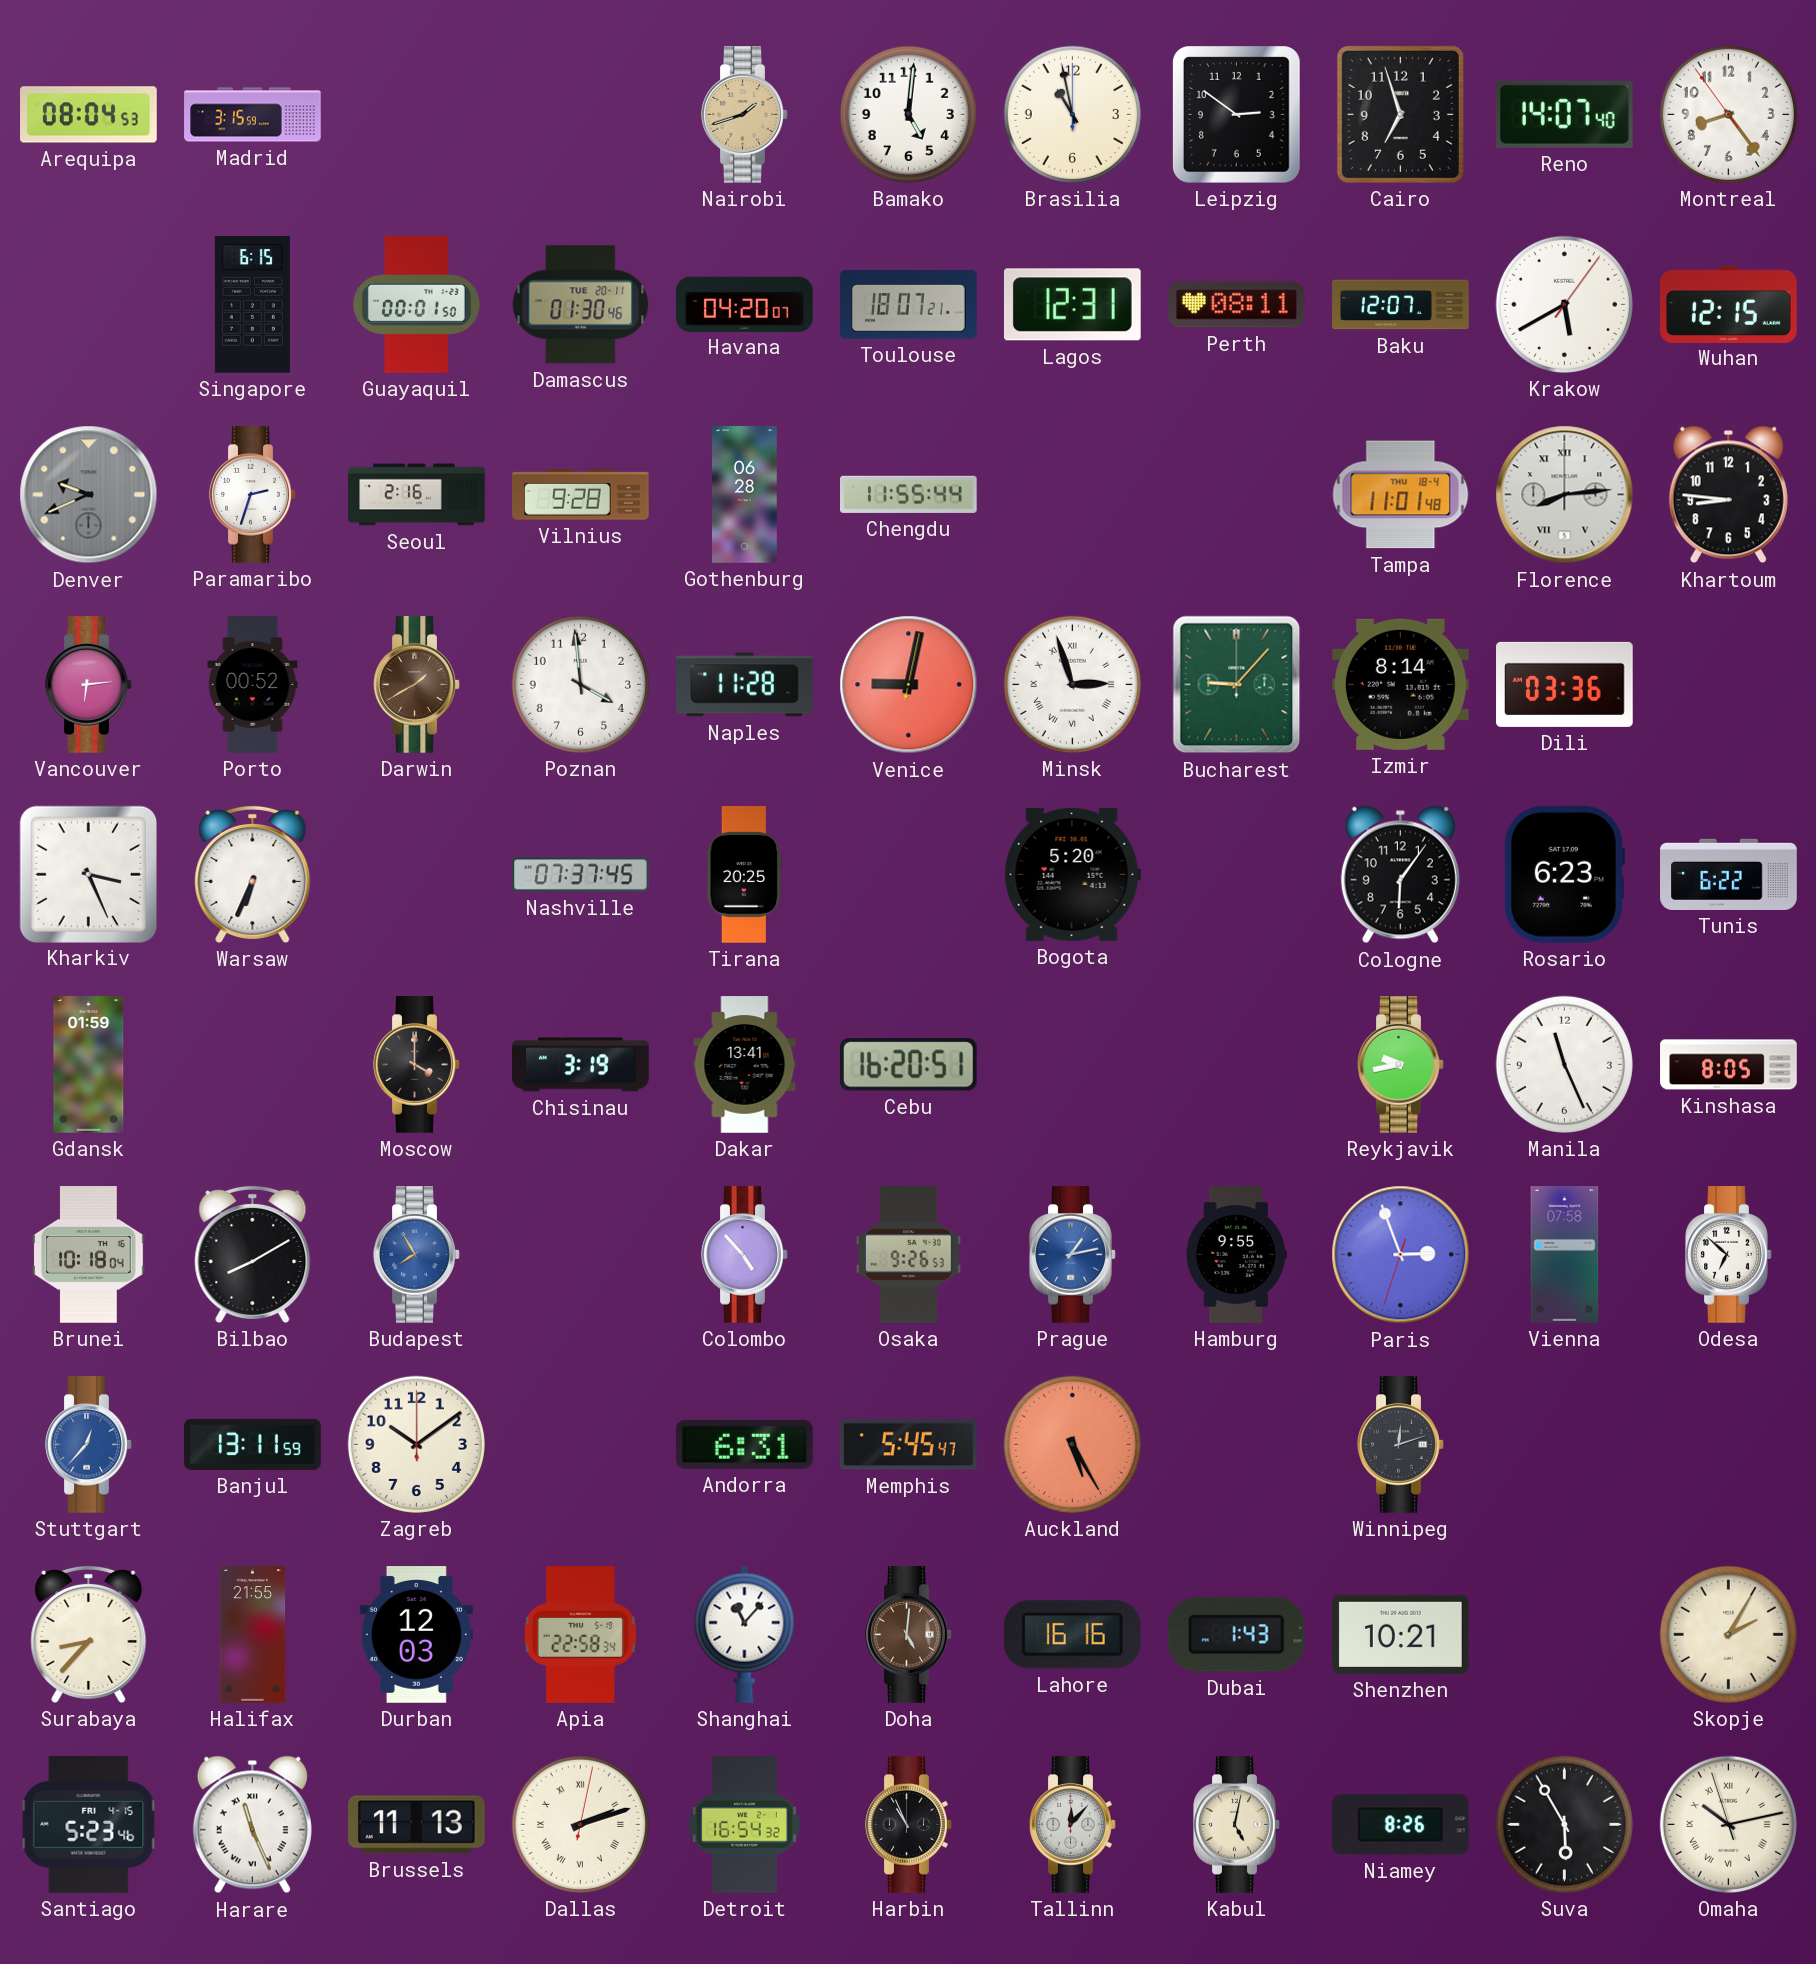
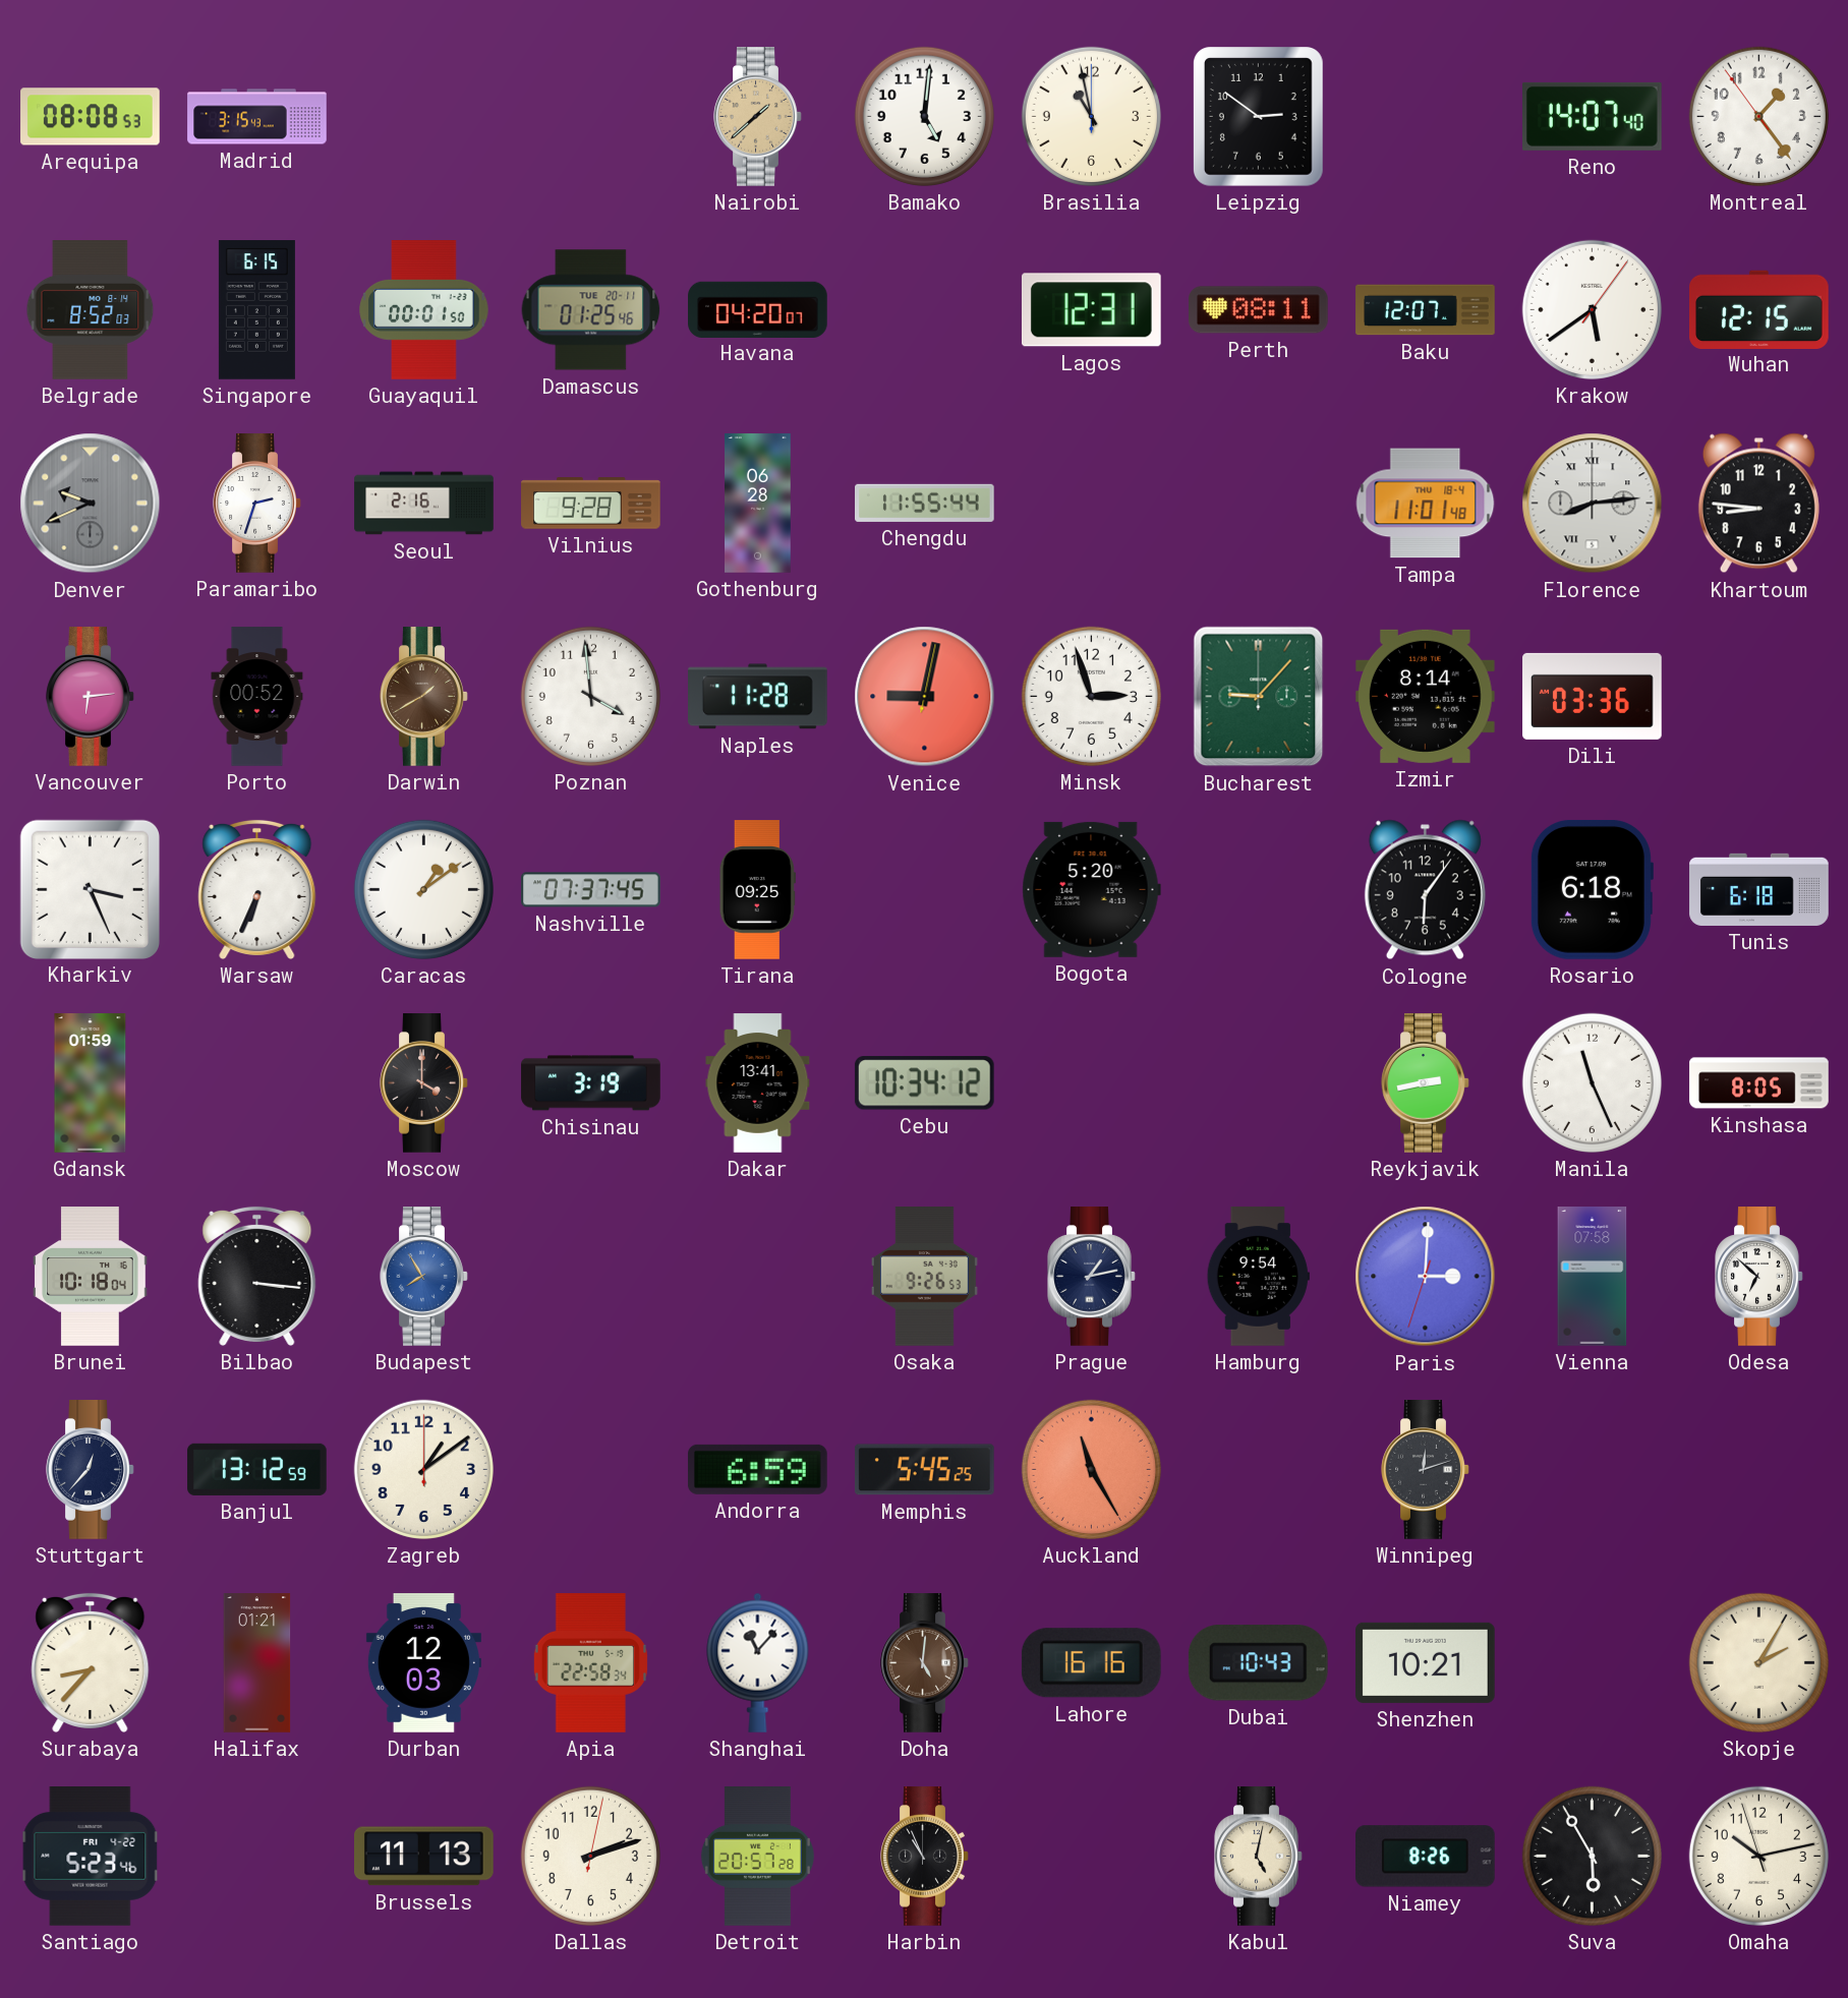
Arequipa: 08:04 -> 08:08
Madrid: 3:15:59 -> 3:15:43
Nairobi: 1:42 -> 1:38
Cairo: 6:57 -> none
Montreal: 8:23 -> 1:23
Belgrade: none -> 8:52
Damascus: 01:30 -> 01:25
Toulouse: 18:07 -> none
Krakow: 5:40 -> 5:39
Minsk numerals: Roman -> Arabic
Caracas: none -> 1:09
Tirana: 20:25 -> 09:25
Rosario: 6:23 -> 6:18
Tunis: 6:22 -> 6:18
Cebu: 16:20 -> 10:34
Reykjavik: 9:43 -> 2:43
Bilbao: 8:10 -> 3:16
Colombo: 4:53 -> none
Prague dial: blue -> navy
Hamburg: 9:55 -> 9:54
Paris: 2:56 -> 3:00
Stuttgart dial: blue -> navy
Banjul: 13:11 -> 13:12
Zagreb: 10:09 -> 1:09
Andorra: 6:31 -> 6:59
Memphis: 5:45:47 -> 5:45:25
Auckland: 5:25 -> 11:25
Halifax: 21:55 -> 01:21
Dubai: 1:43 -> 10:43
Santiago date: FRI 4-15 -> FRI 4-22
Harare: 11:26 -> none
Dallas numerals: Roman -> Arabic
Detroit: 16:54 -> 20:57
Tallinn: 12:07 -> none
Omaha numerals: Roman -> Arabic
